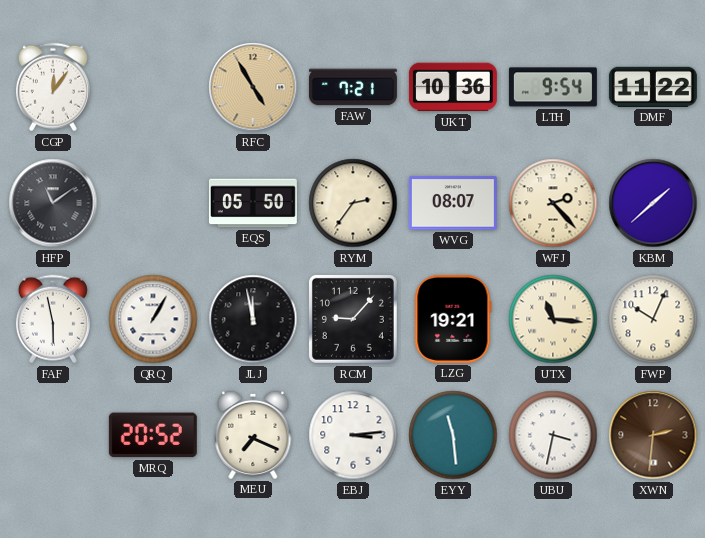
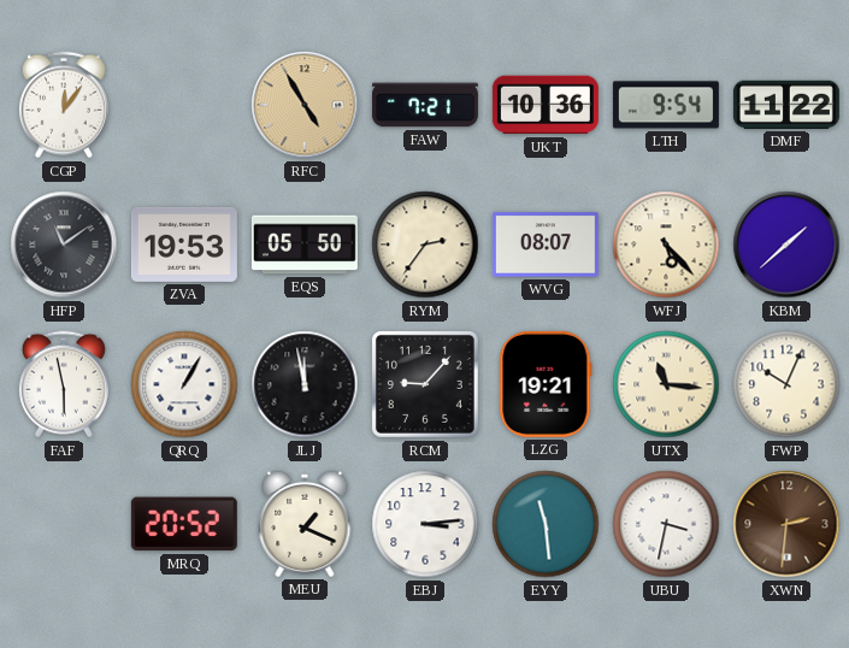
ZVA: none -> 19:53
WFJ: 2:23 -> 5:23
MEU: 7:19 -> 1:19
